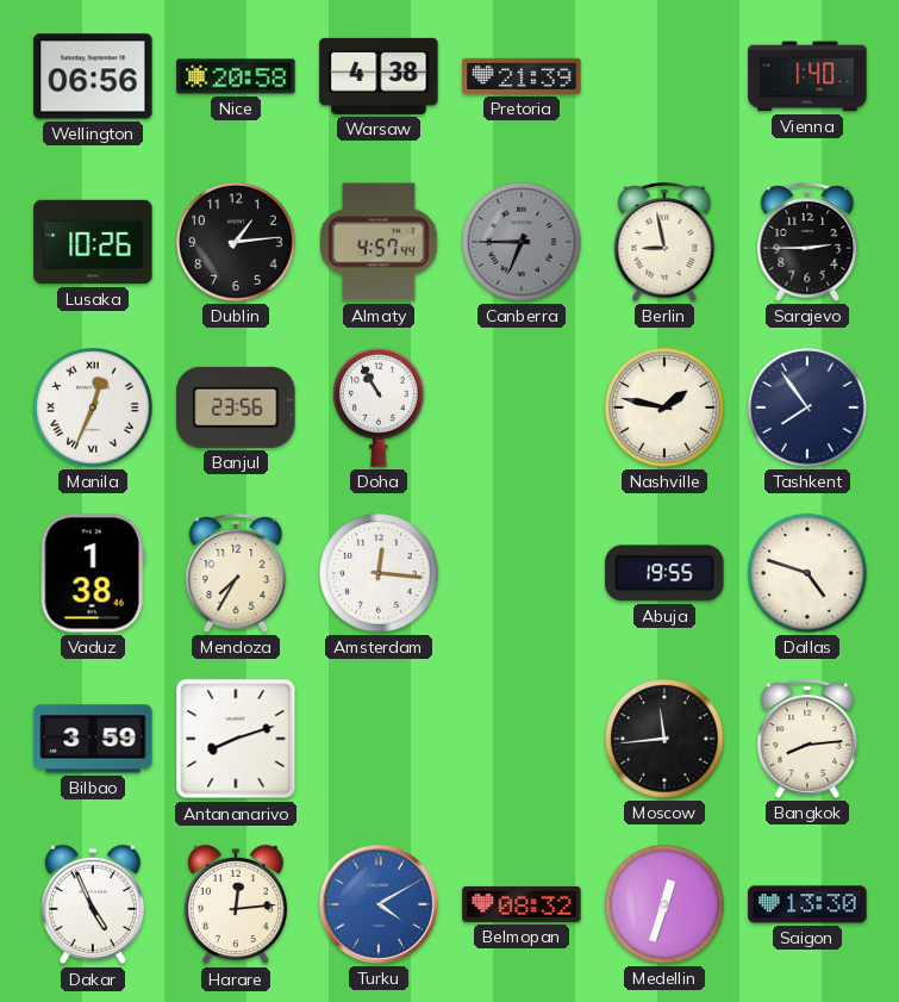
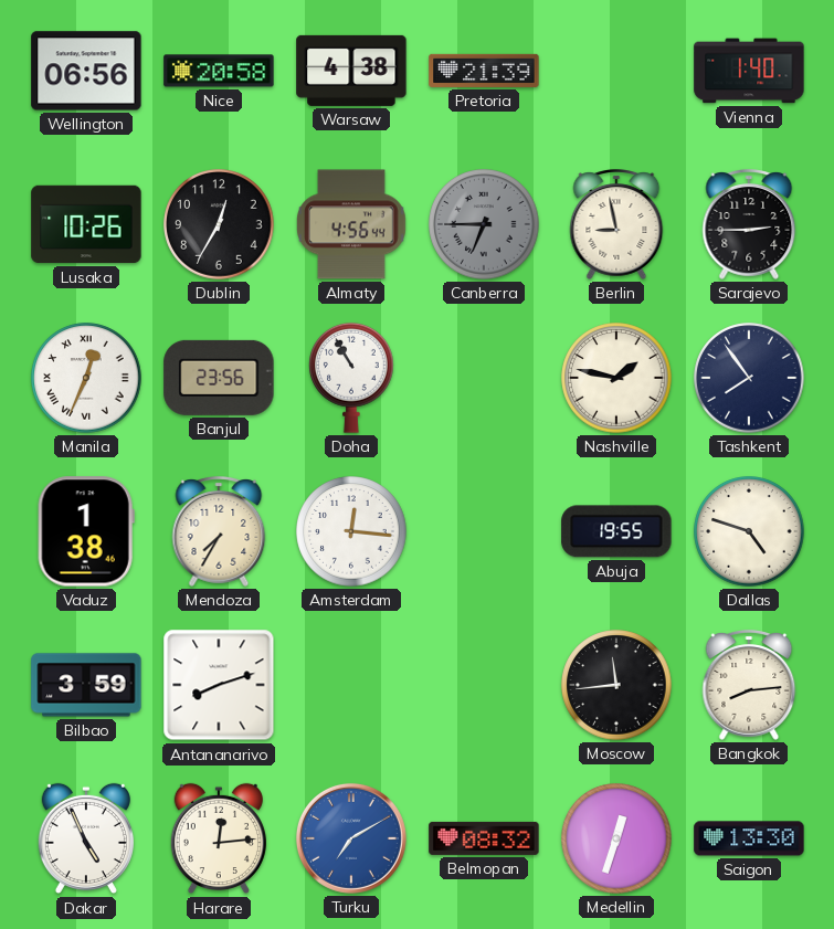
Dublin: 1:14 -> 12:35
Almaty: 4:57 -> 4:56
Turku: 4:10 -> 7:10
